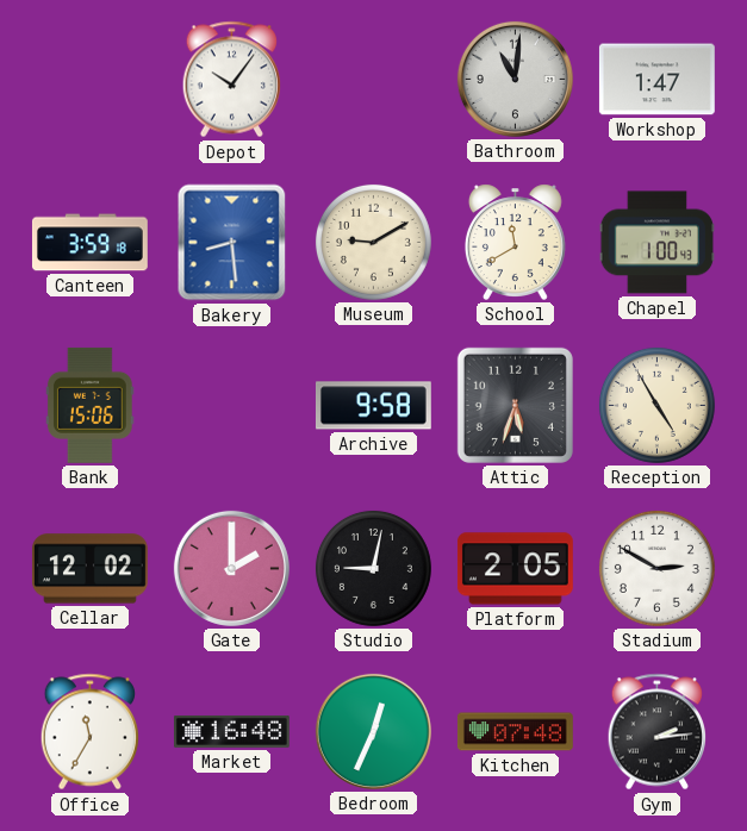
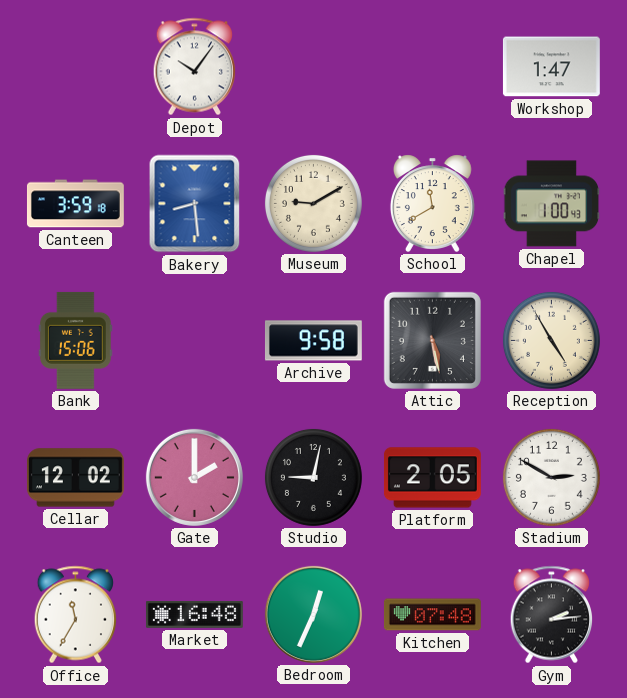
Bathroom: 11:01 -> none
Attic: 5:33 -> 5:28
